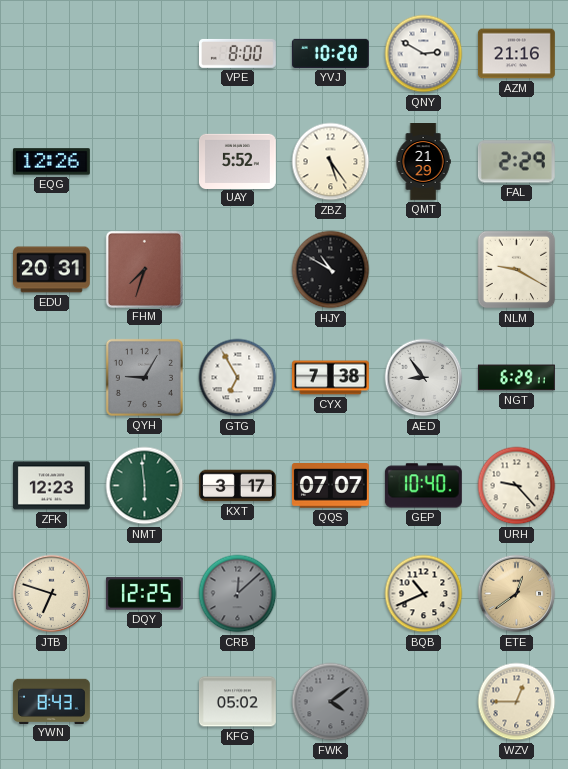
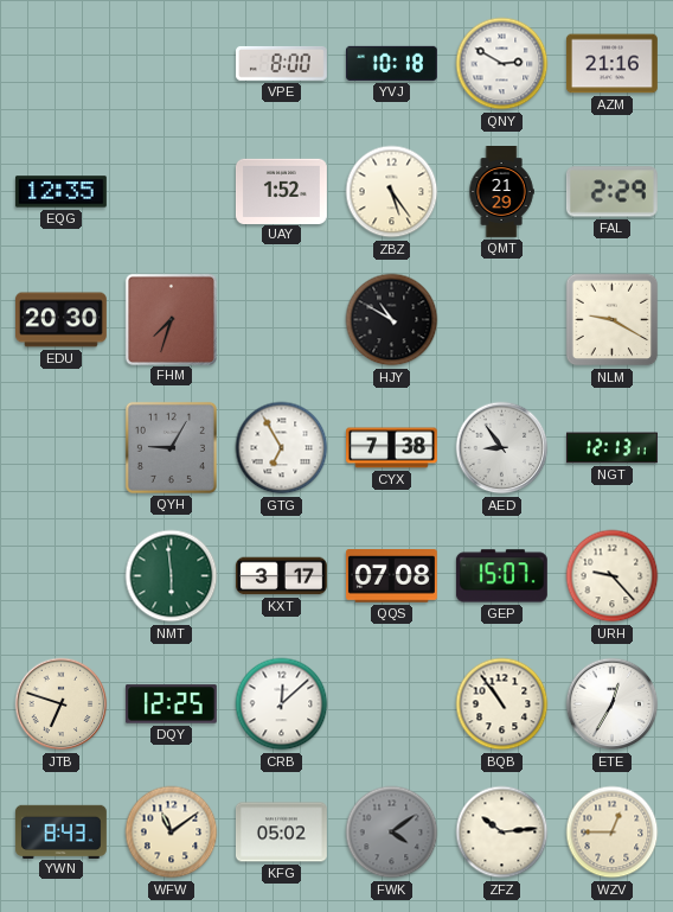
YVJ: 10:20 -> 10:18
EQG: 12:26 -> 12:35
UAY: 5:52 -> 1:52
EDU: 20:31 -> 20:30
NGT: 6:29 -> 12:13
ZFK: 12:23 -> none
QQS: 07:07 -> 07:08
GEP: 10:40 -> 15:07
CRB dial: grey -> white
BQB: 10:41 -> 10:54
ETE: 12:39 -> 12:35
ETE dial: champagne -> white
WFW: none -> 11:09
ZFZ: none -> 10:14
